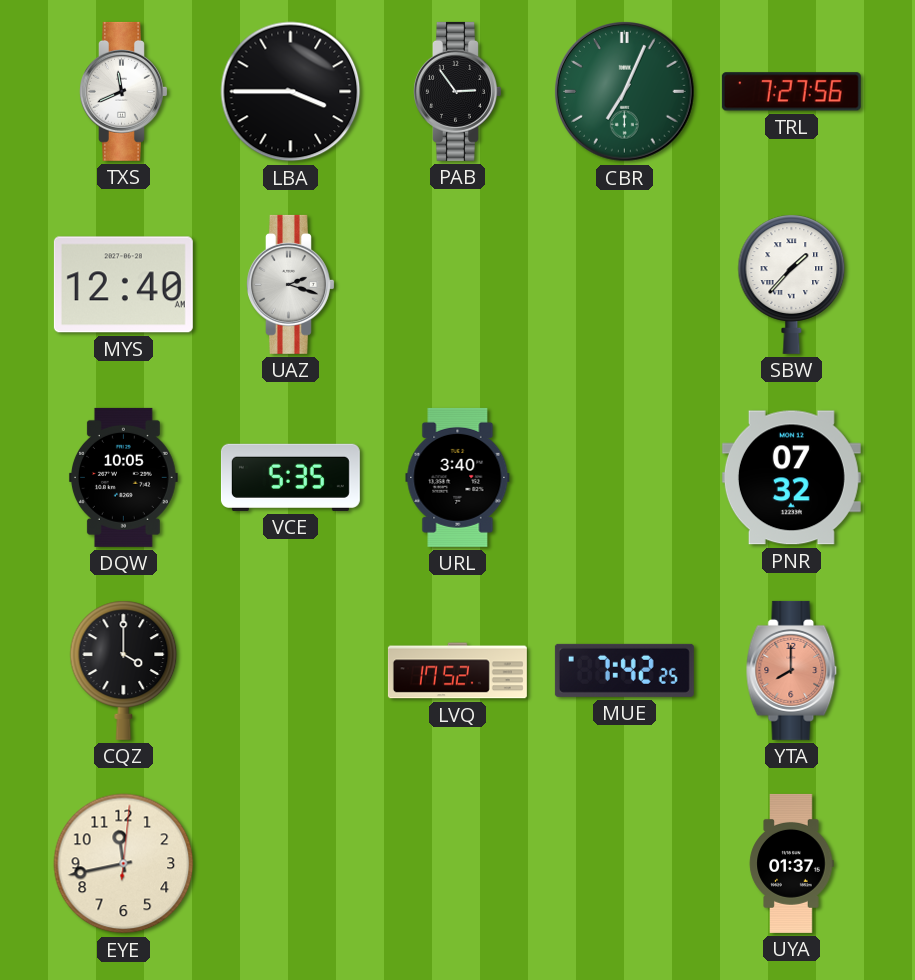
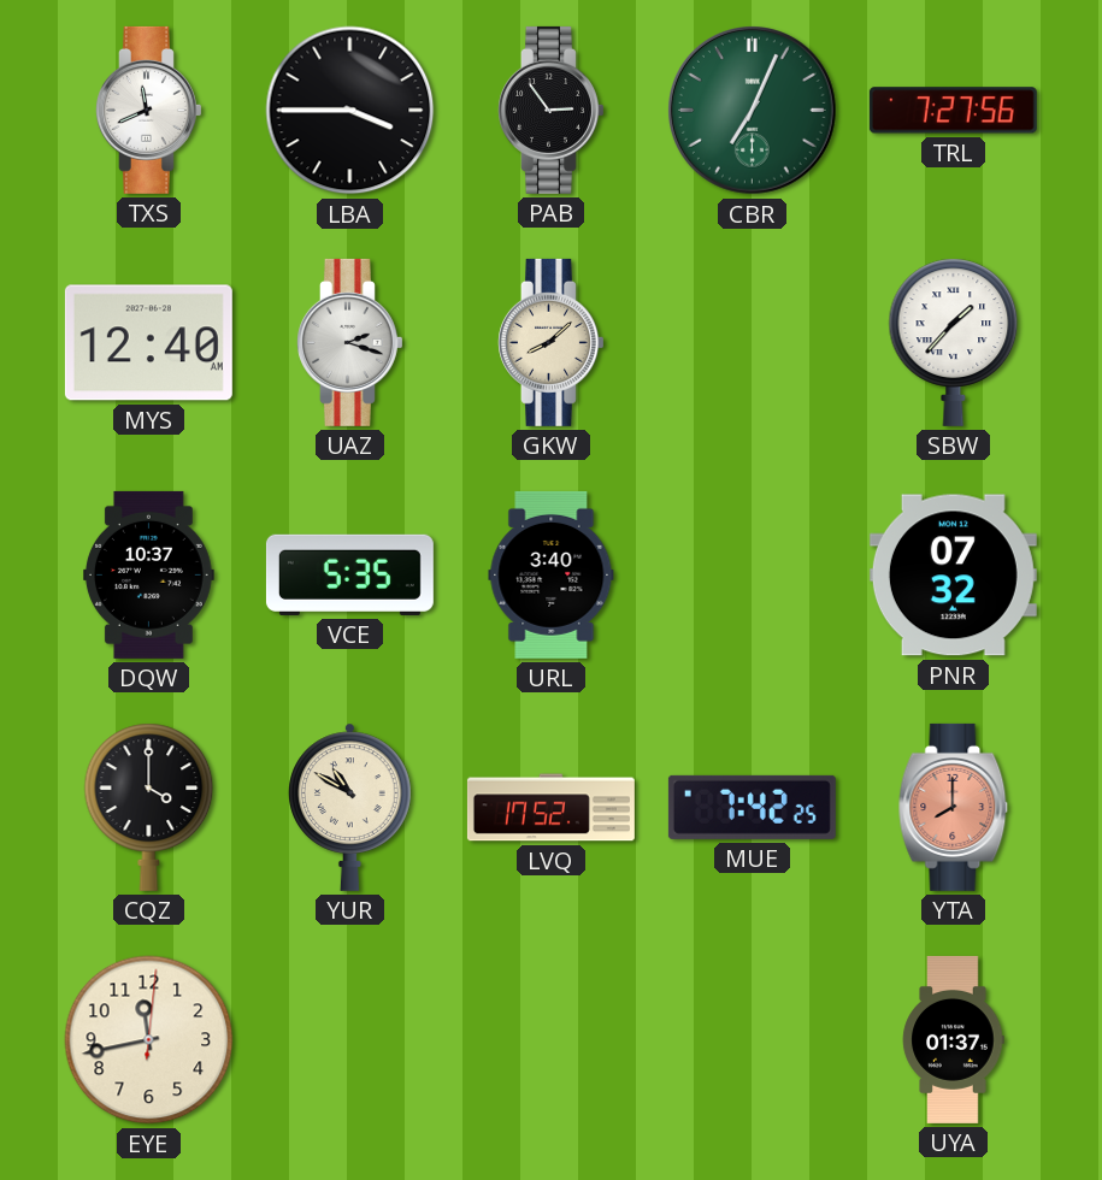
GKW: none -> 8:08
DQW: 10:05 -> 10:37
YUR: none -> 10:50
